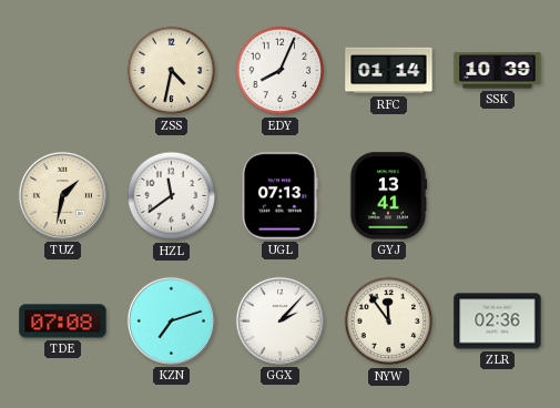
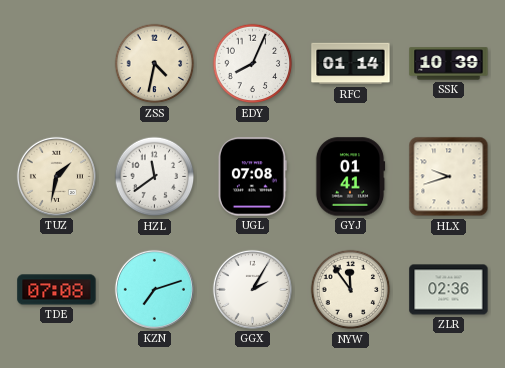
UGL: 07:13 -> 07:08
GYJ: 13:41 -> 01:41
HLX: none -> 9:42
GGX: 2:07 -> 2:05
